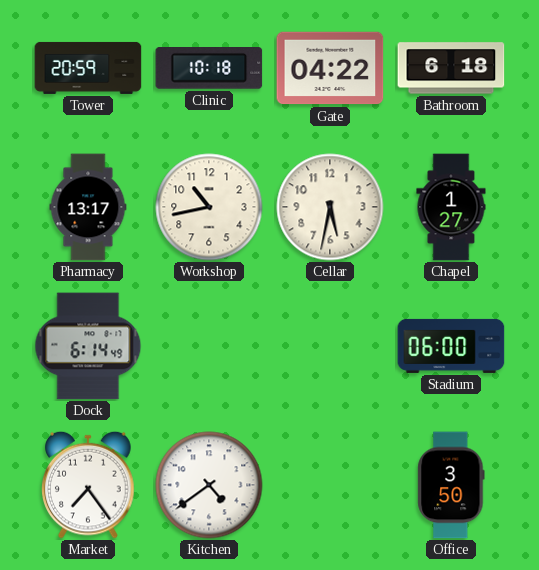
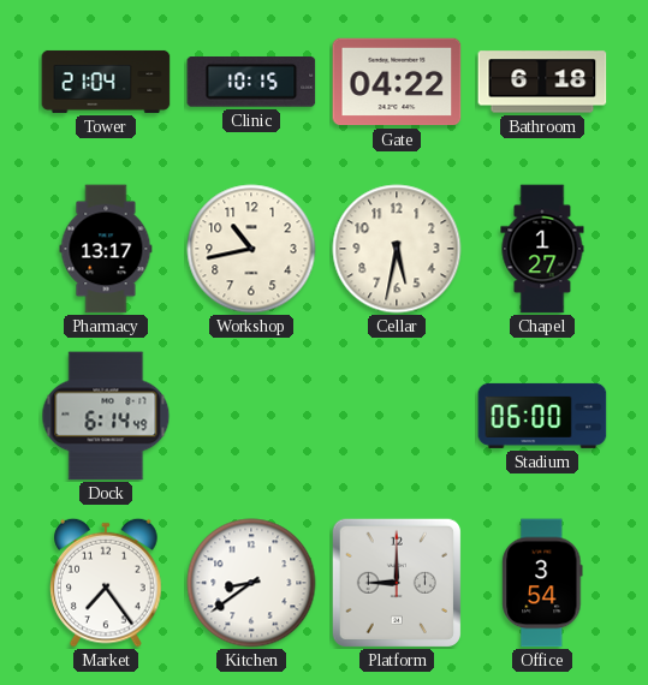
Tower: 20:59 -> 21:04
Clinic: 10:18 -> 10:15
Kitchen: 4:39 -> 8:39
Platform: none -> 9:00
Office: 3:50 -> 3:54
